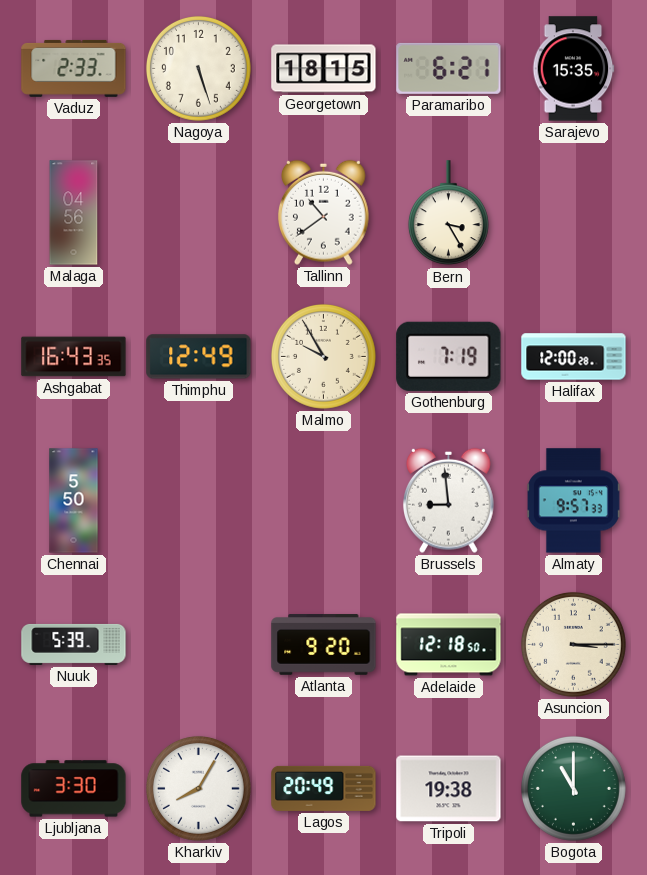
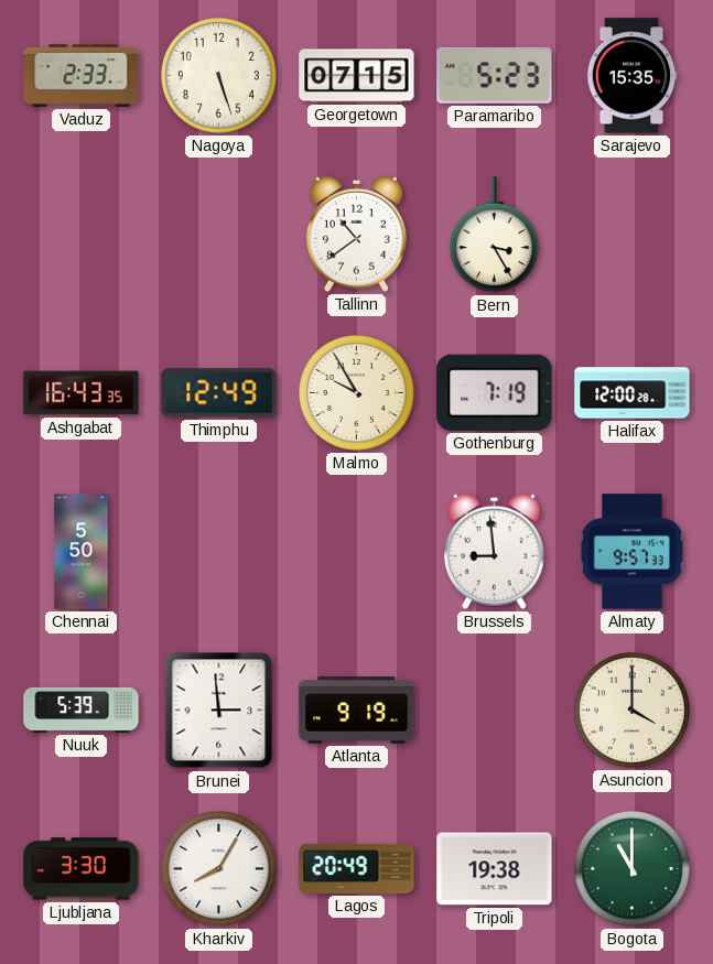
Georgetown: 18:15 -> 07:15
Paramaribo: 6:21 -> 5:23
Malaga: 04:56 -> none
Brunei: none -> 2:59
Atlanta: 9:20 -> 9:19
Adelaide: 12:18 -> none
Asuncion: 3:15 -> 4:00
